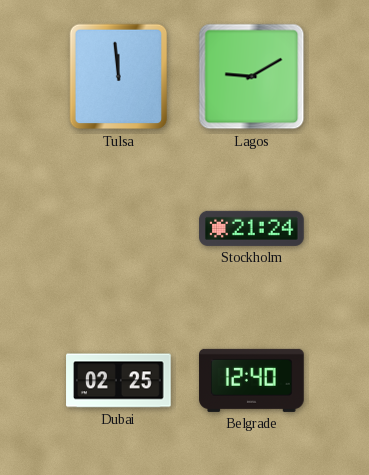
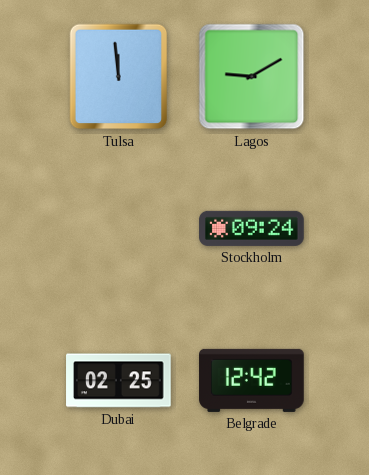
Stockholm: 21:24 -> 09:24
Belgrade: 12:40 -> 12:42
